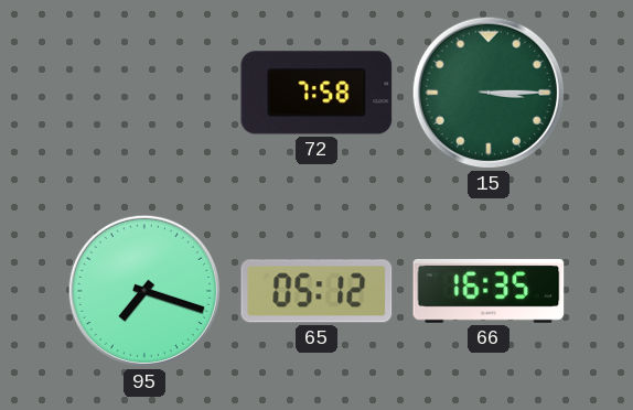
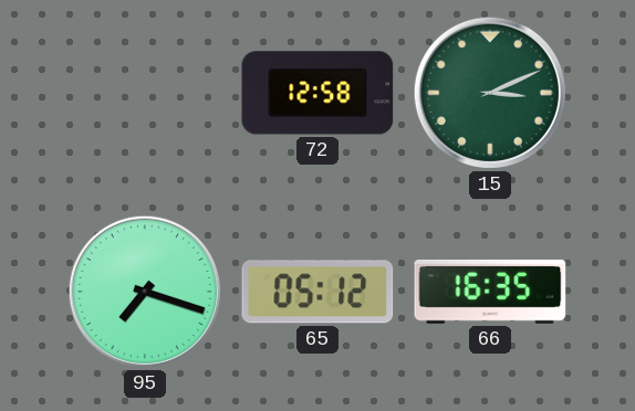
72: 7:58 -> 12:58
15: 3:15 -> 3:11
